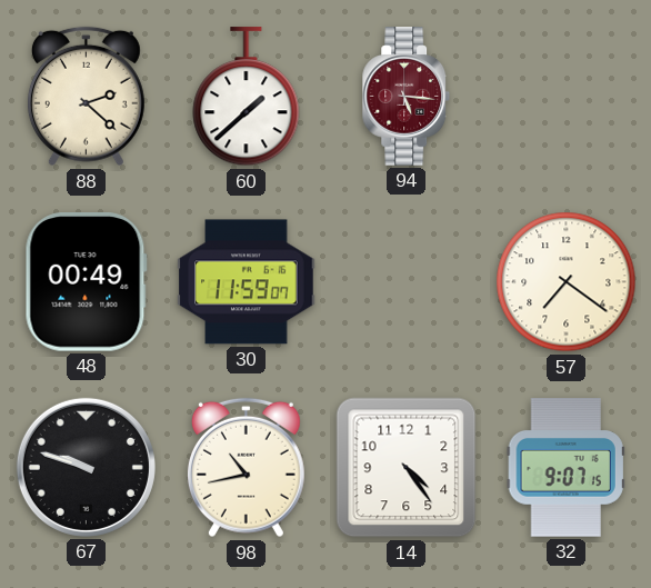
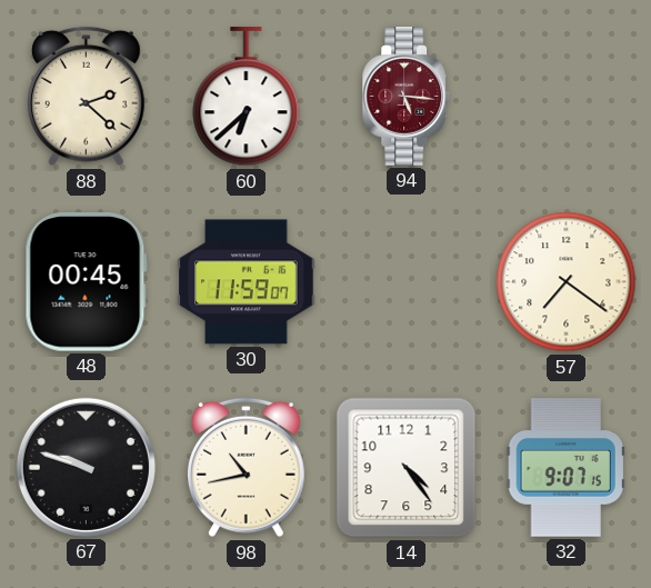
60: 1:38 -> 6:38
48: 00:49 -> 00:45
